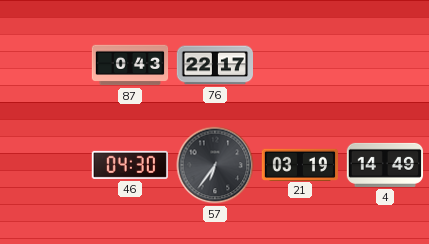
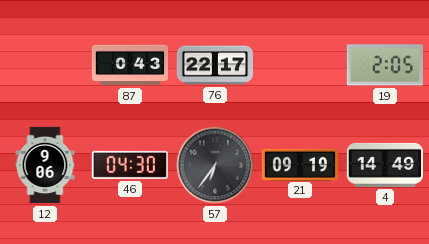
19: none -> 2:05
12: none -> 9:06
21: 03:19 -> 09:19
